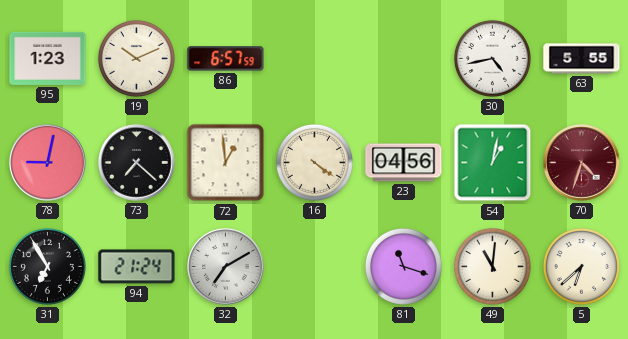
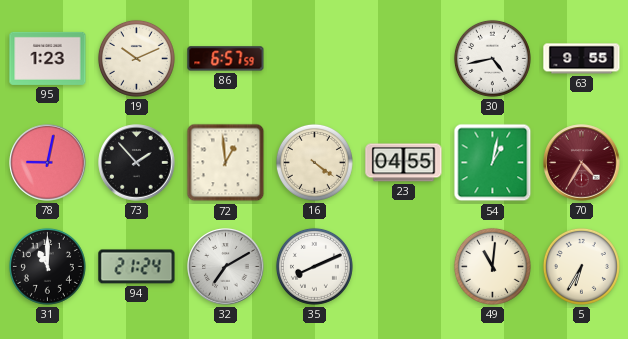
63: 5:55 -> 9:55
73: 7:22 -> 1:53
23: 04:56 -> 04:55
70: 4:33 -> 4:35
31: 6:55 -> 11:00
35: none -> 8:11
81: 11:18 -> none
5: 6:38 -> 6:35
